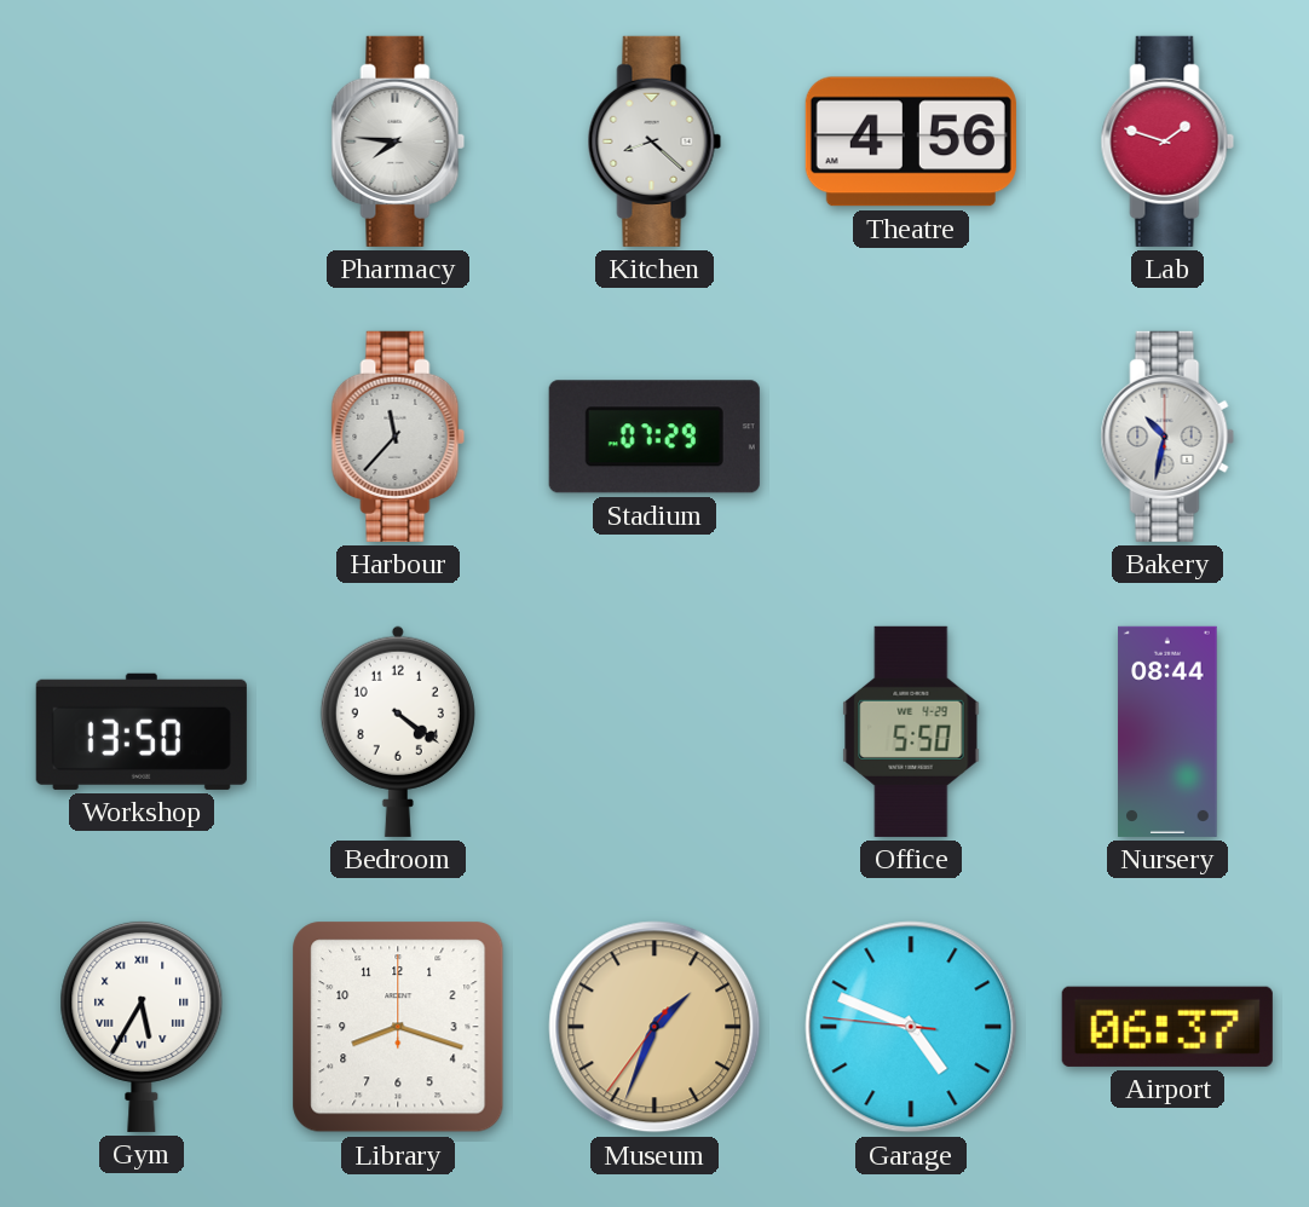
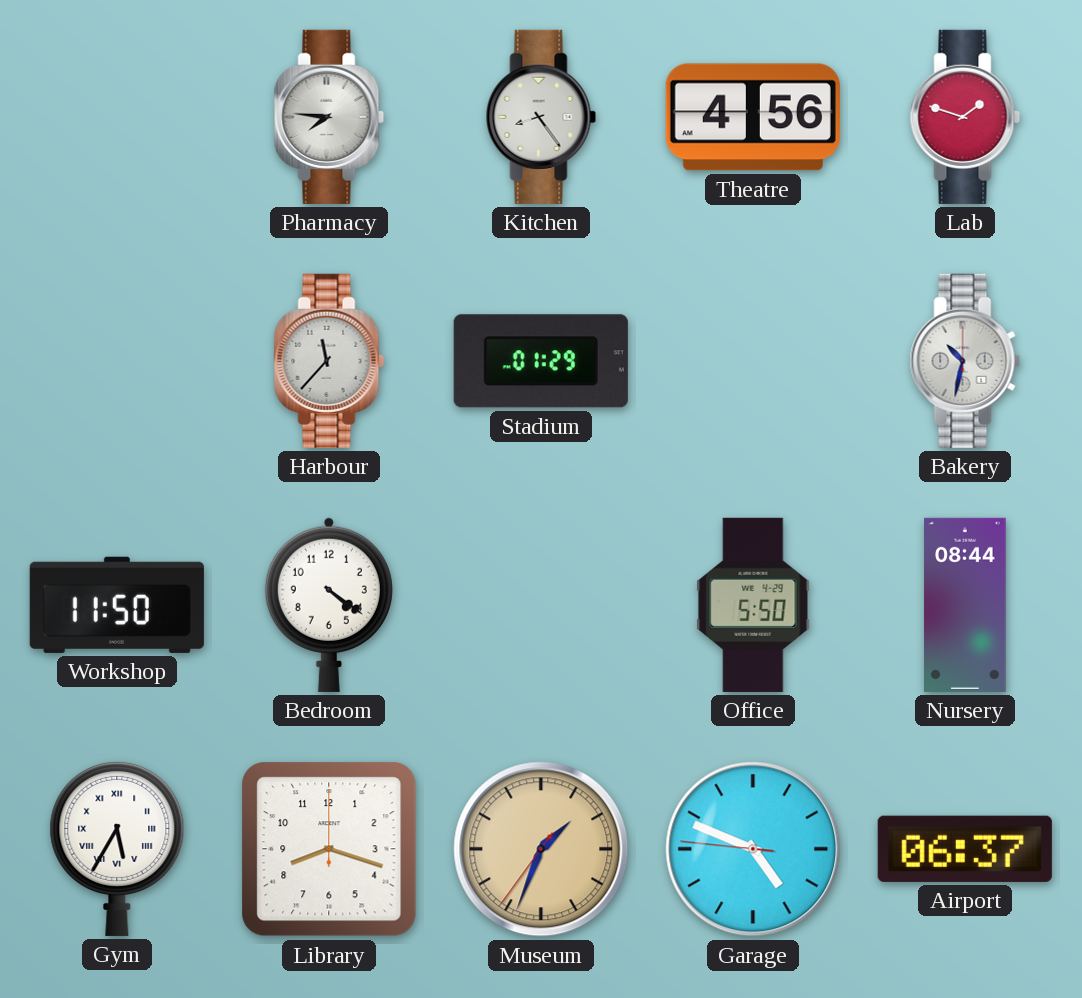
Kitchen: 8:22 -> 8:24
Stadium: 07:29 -> 01:29
Workshop: 13:50 -> 11:50
